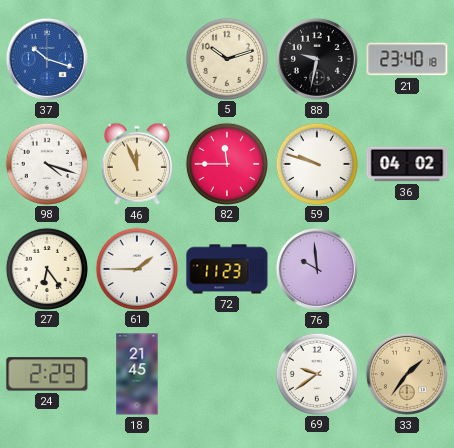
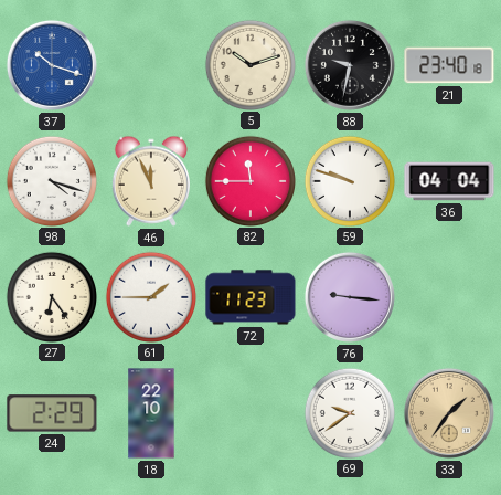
36: 04:02 -> 04:04
76: 9:59 -> 9:16
18: 21:45 -> 22:10
